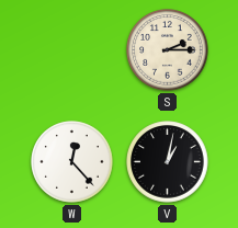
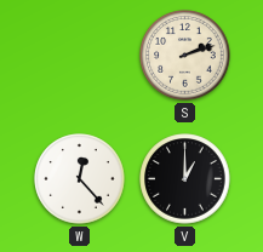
S: 2:15 -> 2:12
V: 1:02 -> 1:00
